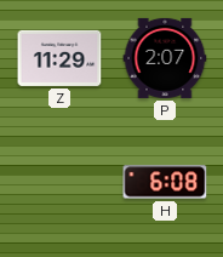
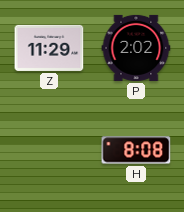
P: 2:07 -> 2:02
H: 6:08 -> 8:08
